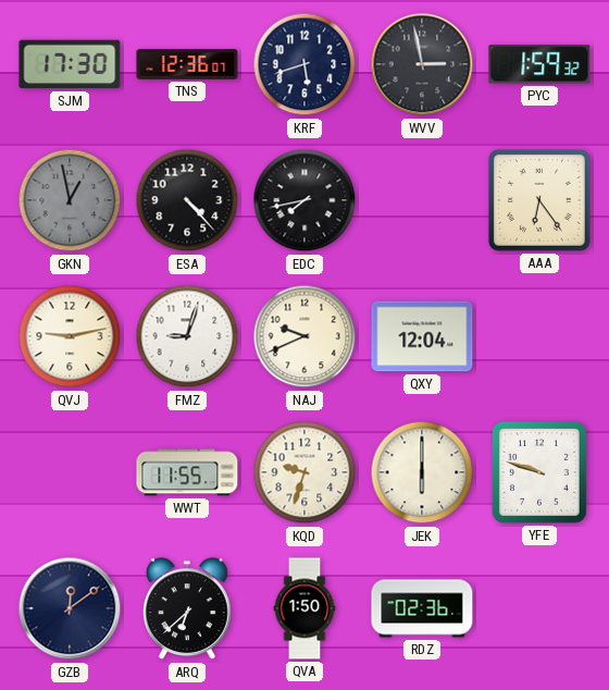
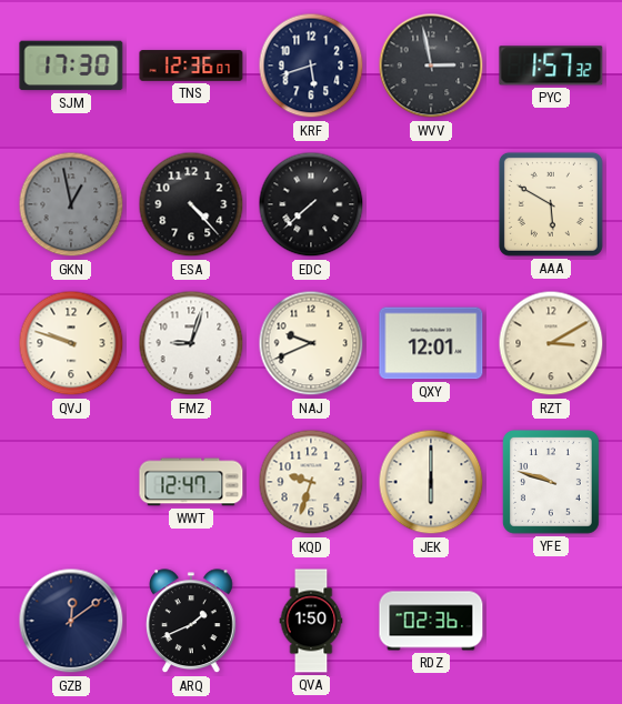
PYC: 1:59 -> 1:57
EDC: 7:43 -> 7:38
AAA: 6:24 -> 5:50
QVJ: 9:13 -> 9:48
QXY: 12:04 -> 12:01
RZT: none -> 3:10
WWT: 11:55 -> 12:47
ARQ: 6:38 -> 1:41
